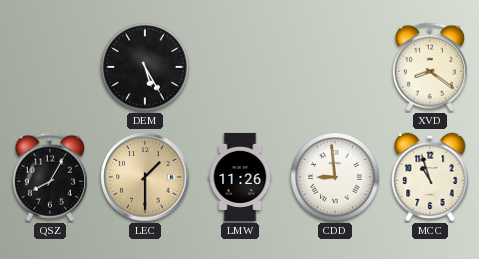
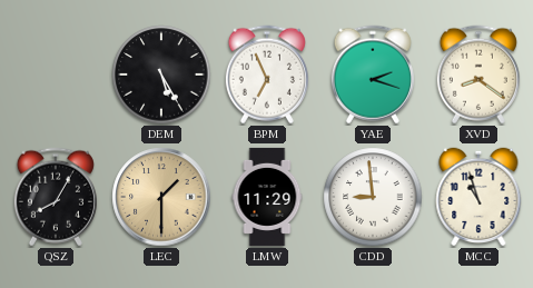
BPM: none -> 6:56
YAE: none -> 2:18
LMW: 11:26 -> 11:29
